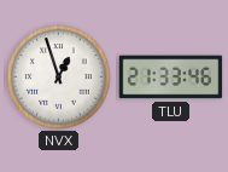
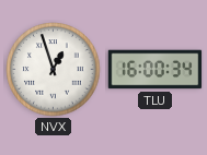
TLU: 21:33 -> 16:00
